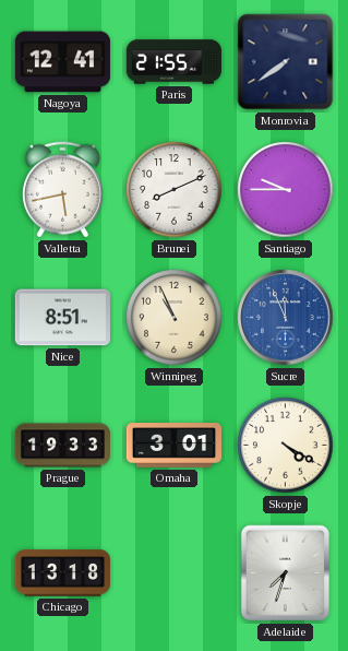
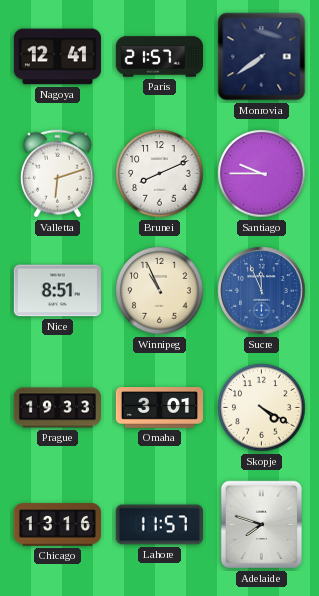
Paris: 21:55 -> 21:57
Valletta: 5:43 -> 6:12
Chicago: 13:18 -> 13:16
Lahore: none -> 11:57
Adelaide: 7:33 -> 7:48
